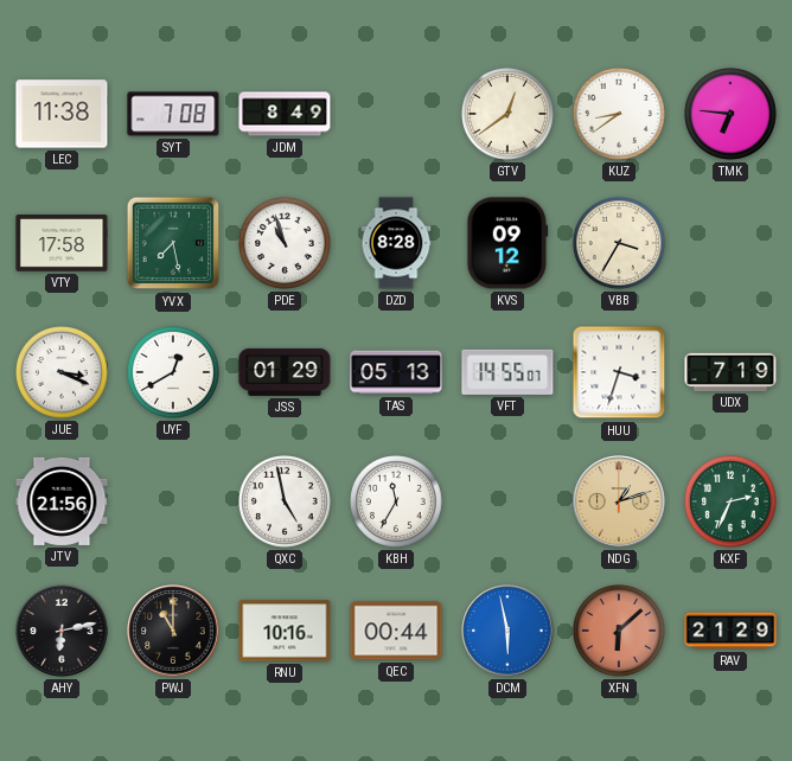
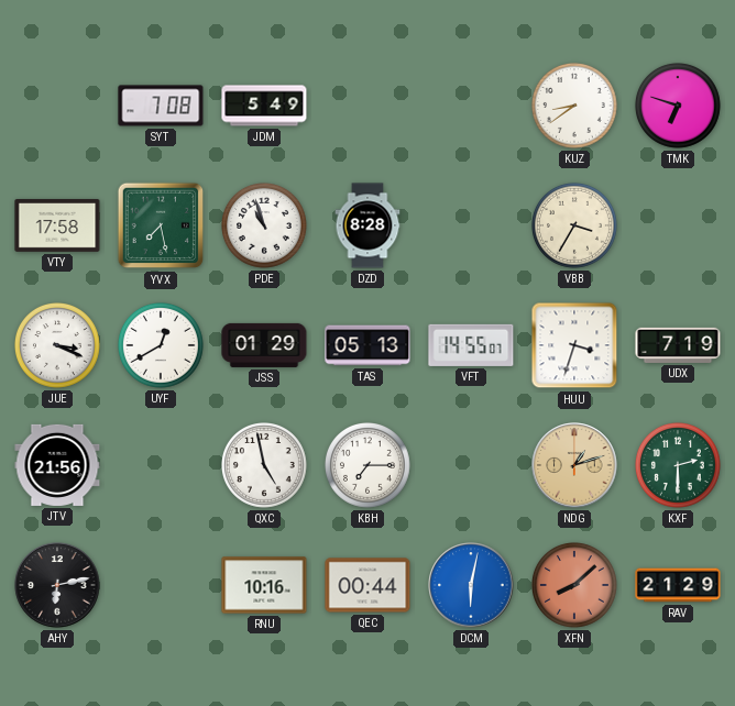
LEC: 11:38 -> none
JDM: 8:49 -> 5:49
GTV: 12:39 -> none
TMK: 6:46 -> 6:48
KVS: 09:12 -> none
KBH: 11:35 -> 7:15
KXF: 2:34 -> 2:30
PWJ: 11:00 -> none
DCM: 5:58 -> 6:02
XFN: 6:08 -> 8:08
